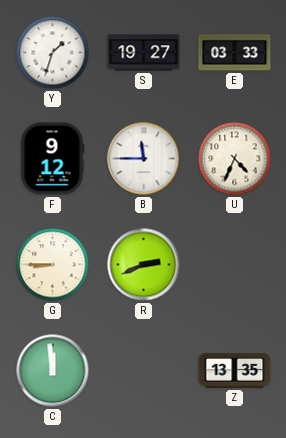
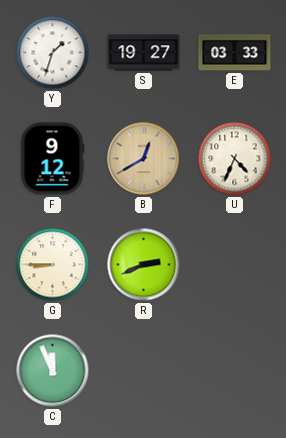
B: 11:45 -> 12:40
B dial: white -> champagne
C: 11:59 -> 11:56
Z: 13:35 -> none
